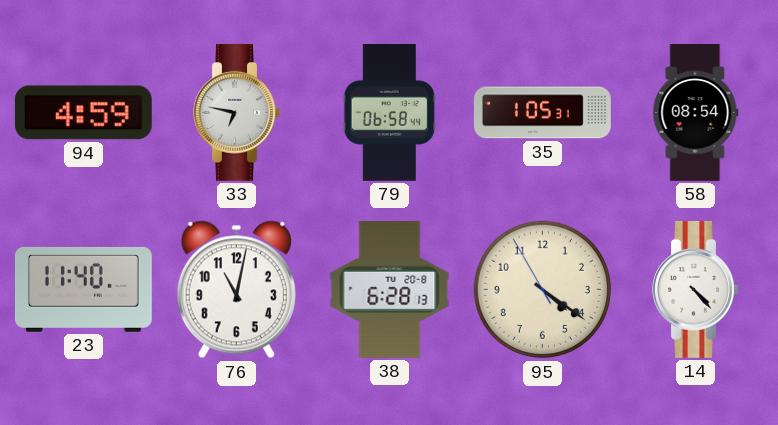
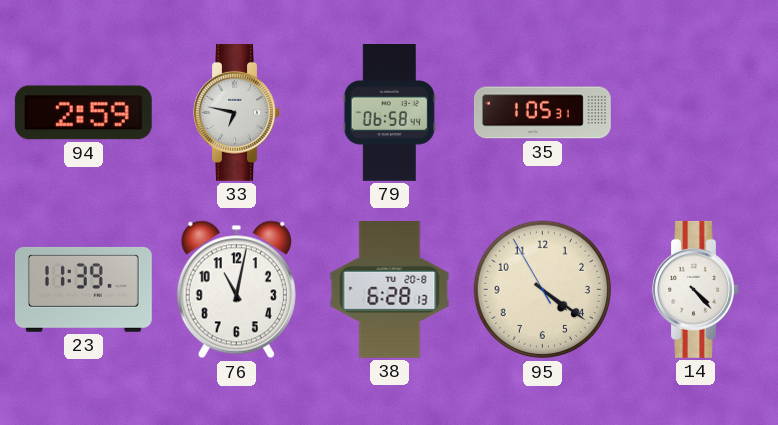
94: 4:59 -> 2:59
58: 08:54 -> none
23: 11:40 -> 11:39
